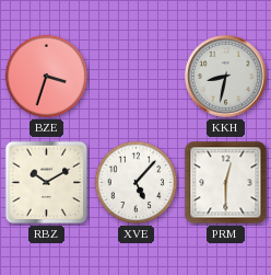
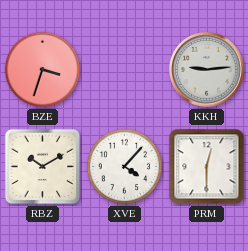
KKH: 8:32 -> 9:14
XVE: 5:07 -> 4:07
